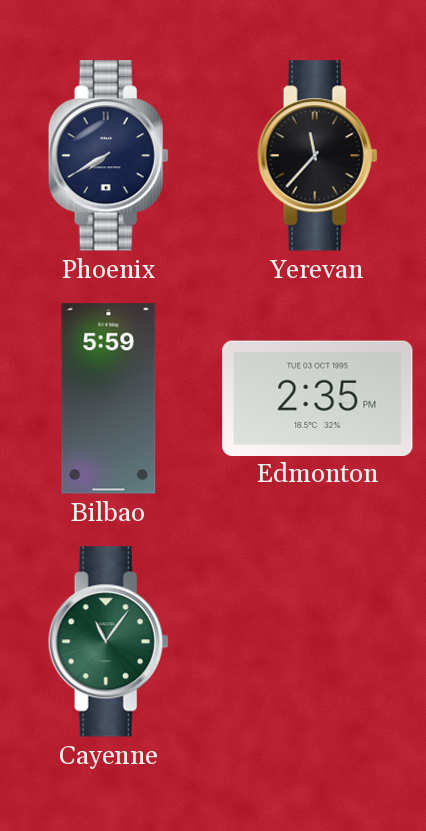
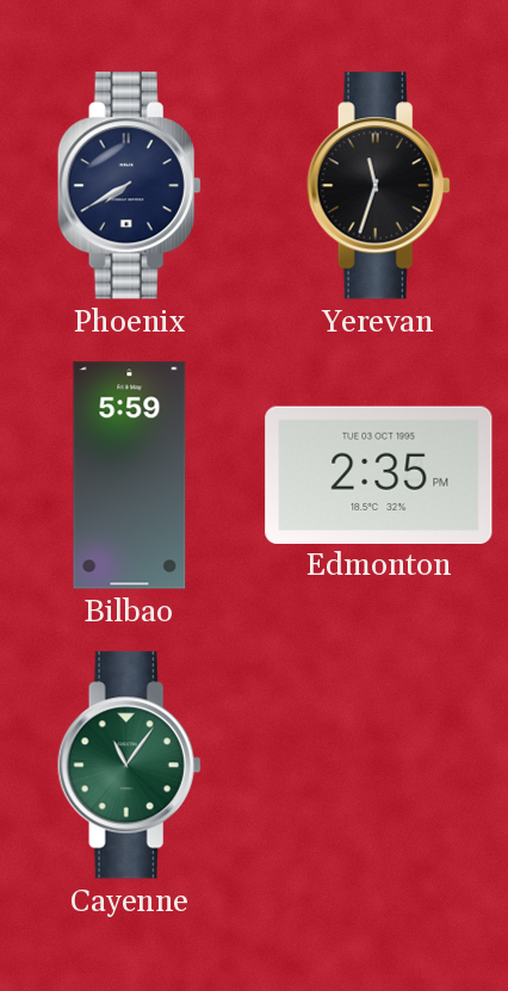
Yerevan: 11:37 -> 11:33
